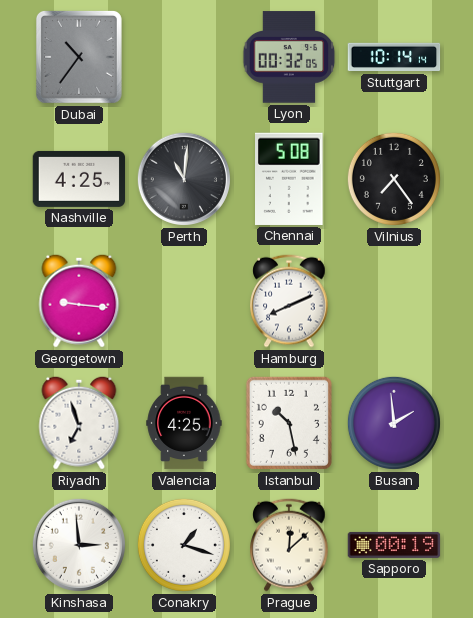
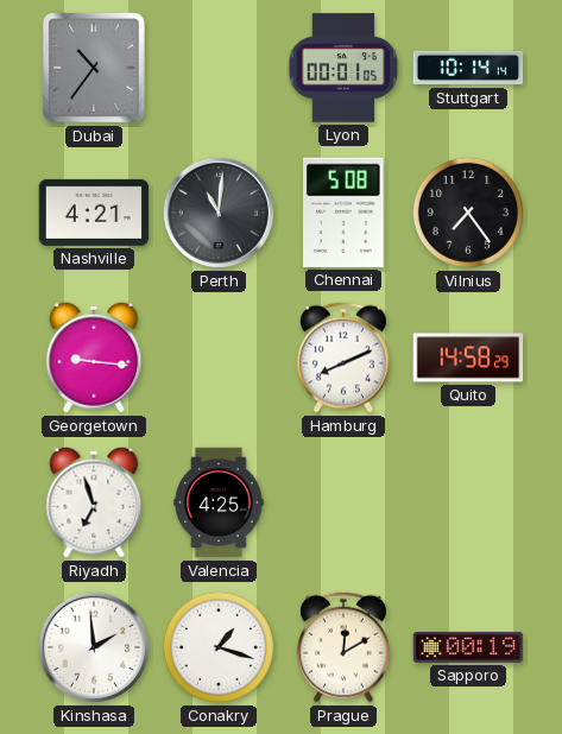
Lyon: 00:32 -> 00:01
Nashville: 4:25 -> 4:21
Quito: none -> 14:58
Istanbul: 10:28 -> none
Busan: 1:59 -> none
Kinshasa: 2:59 -> 1:59
Prague: 12:08 -> 12:10
